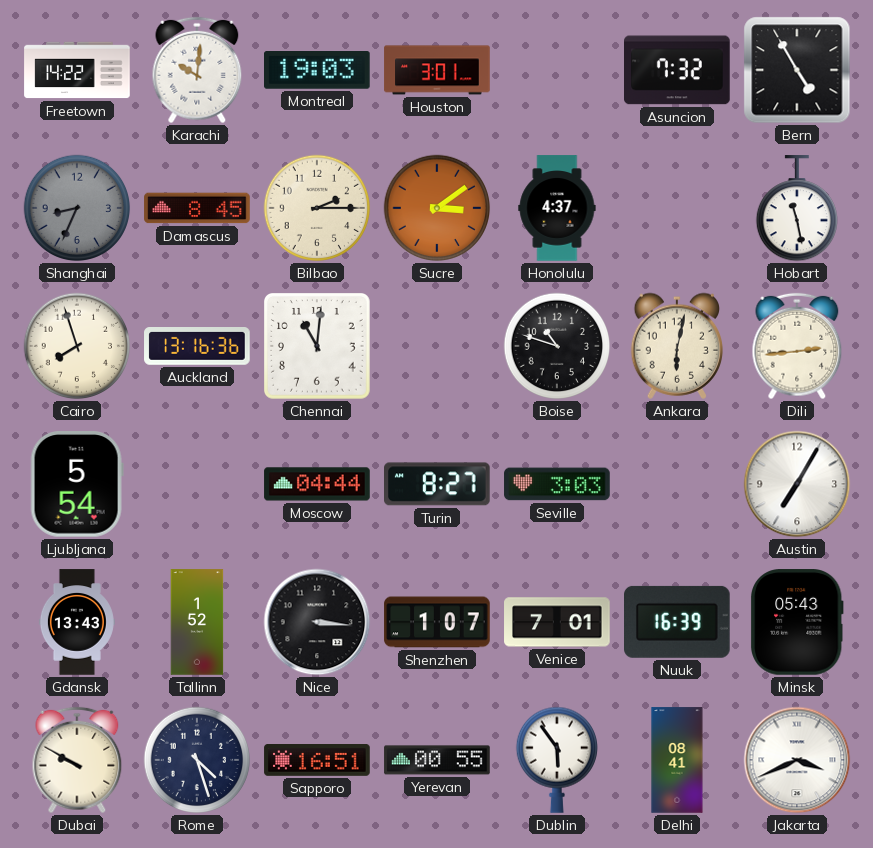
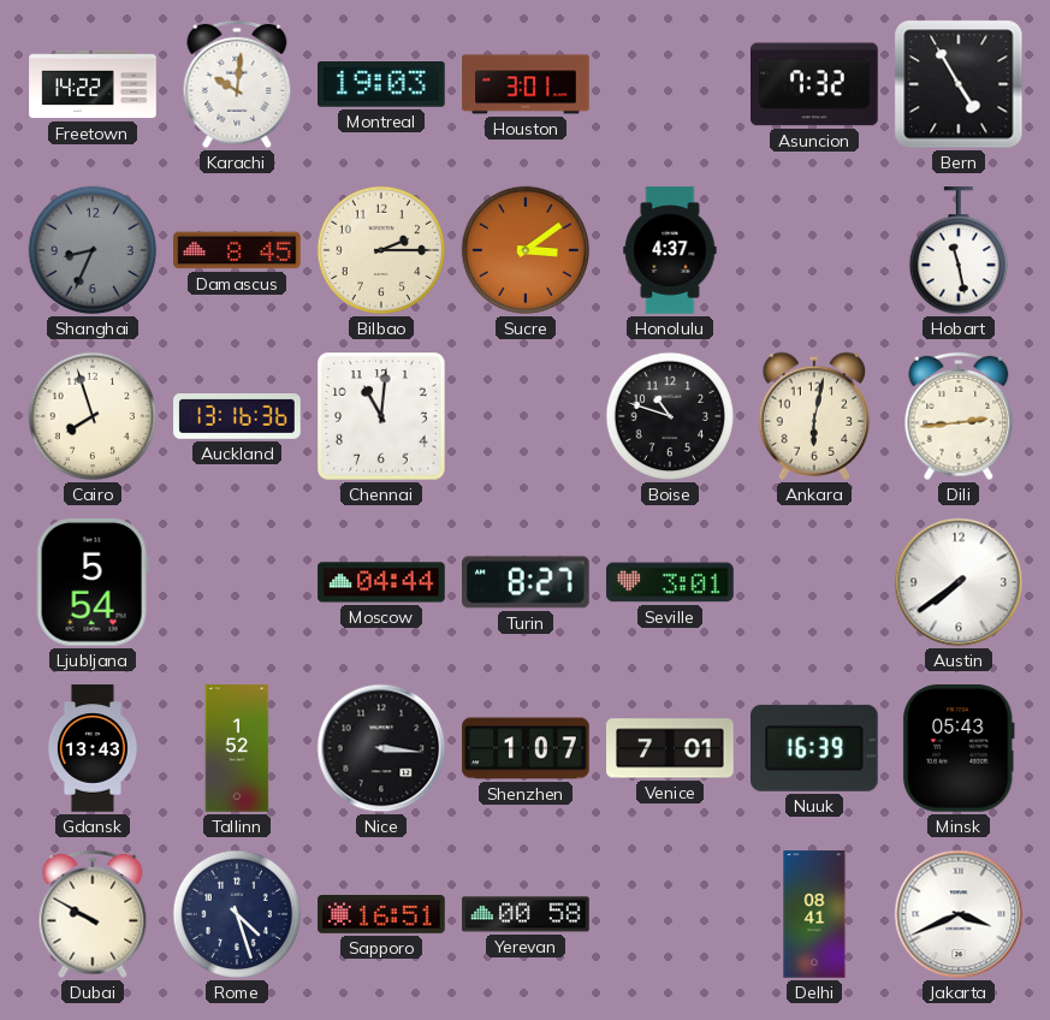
Seville: 3:03 -> 3:01
Austin: 7:05 -> 7:39
Yerevan: 00:55 -> 00:58
Dublin: 5:54 -> none
